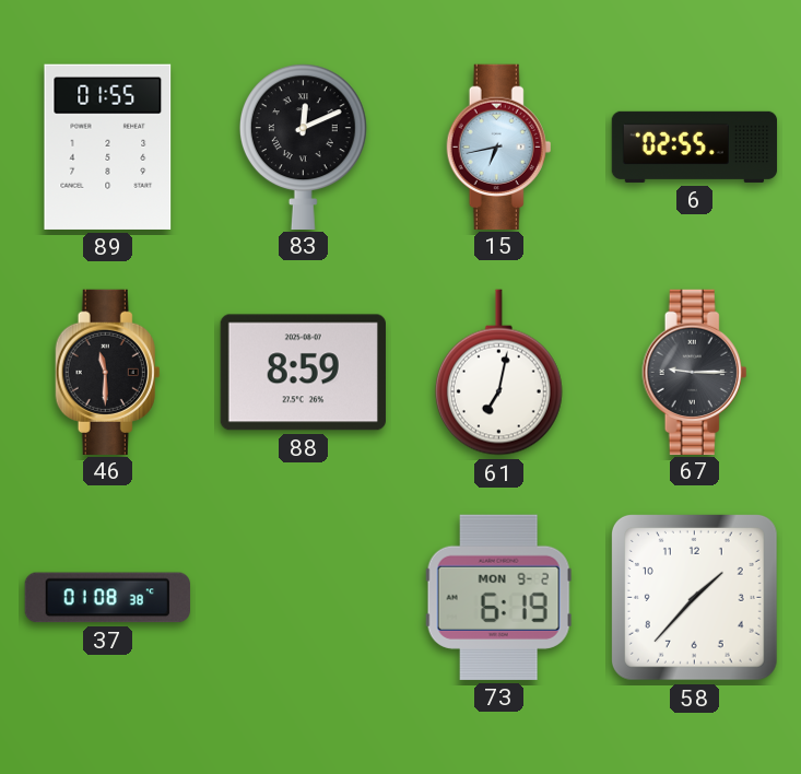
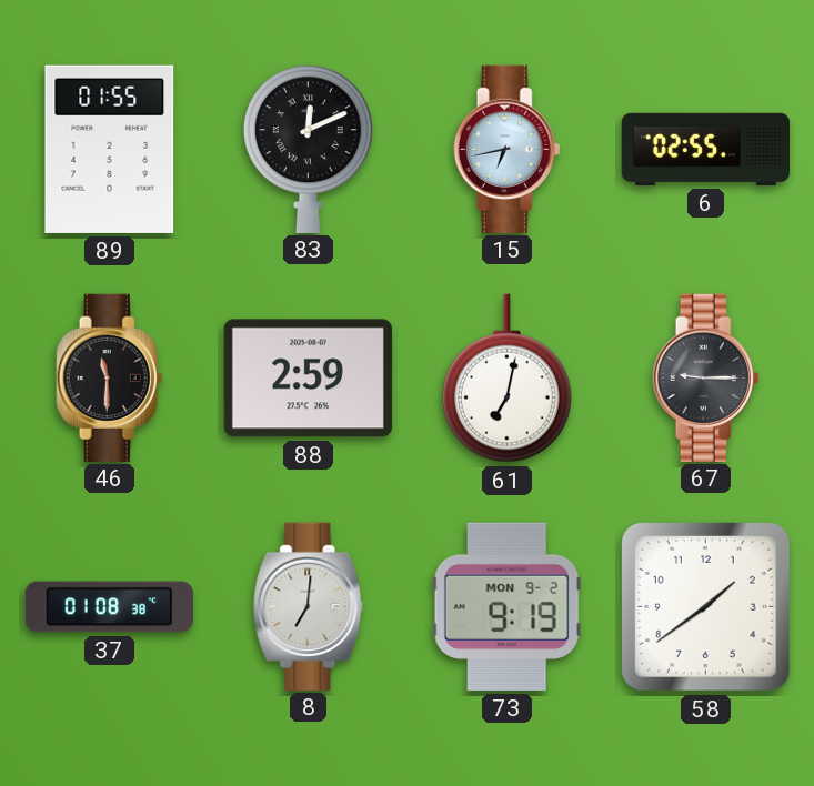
88: 8:59 -> 2:59
8: none -> 7:01
73: 6:19 -> 9:19
58: 1:37 -> 1:39
